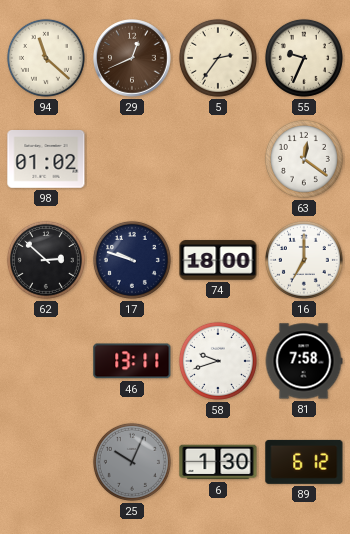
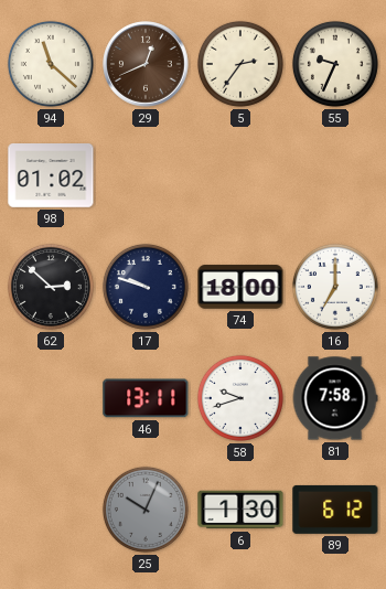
63: 12:21 -> none
